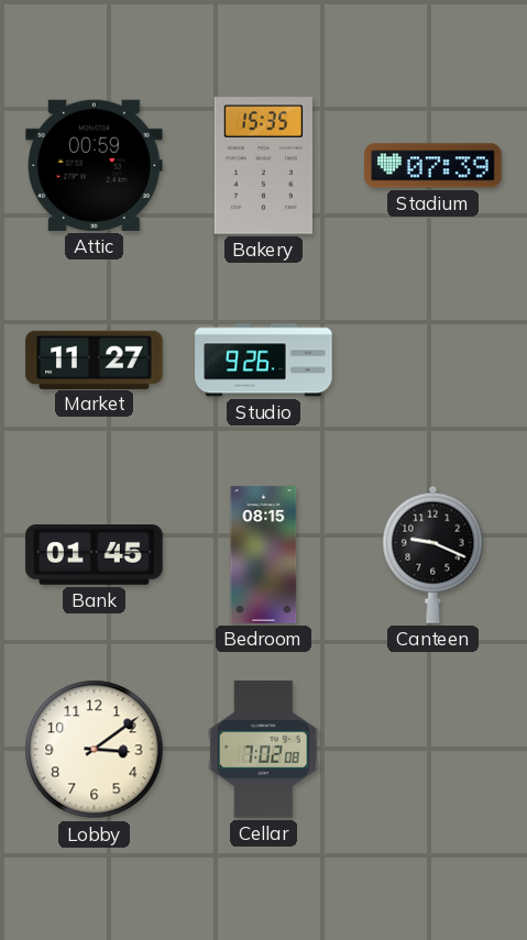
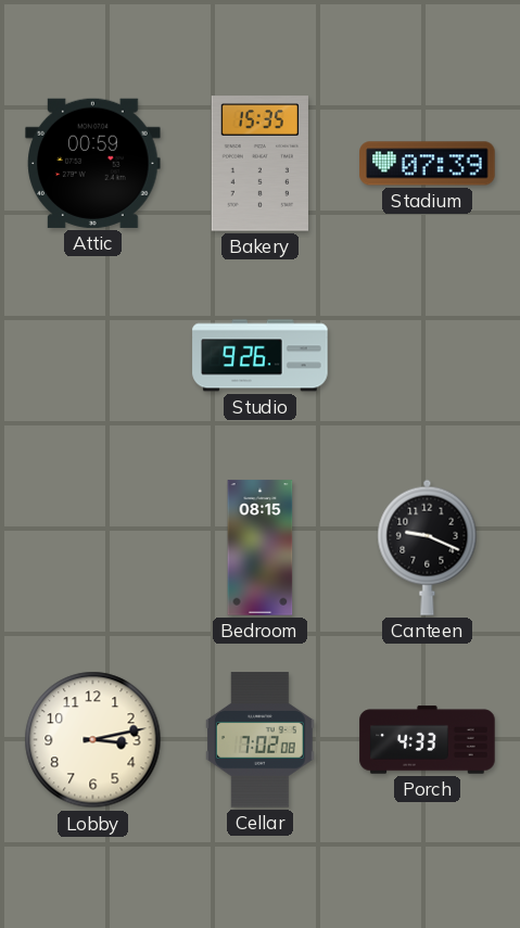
Market: 11:27 -> none
Bank: 01:45 -> none
Lobby: 3:09 -> 3:13
Porch: none -> 4:33
